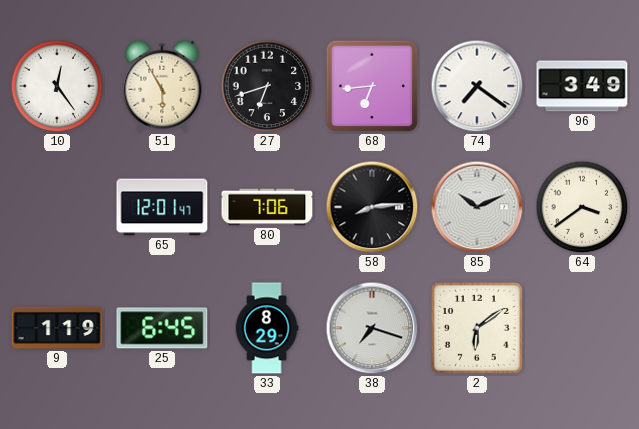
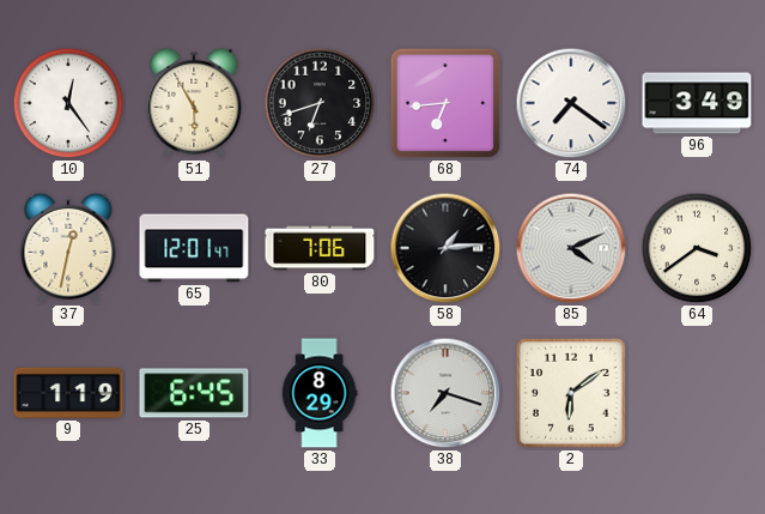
37: none -> 12:32
58: 8:14 -> 1:14
85: 10:11 -> 4:11
